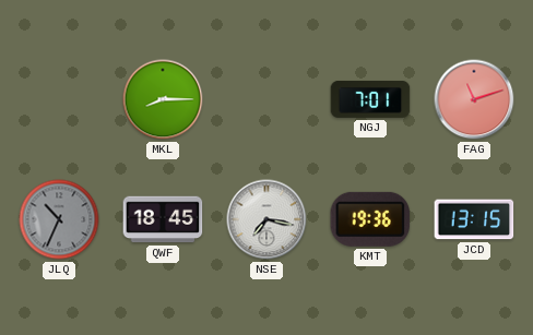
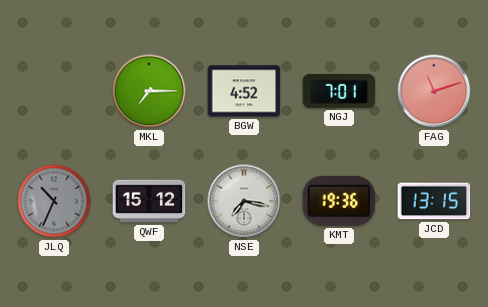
MKL: 8:15 -> 7:15
BGW: none -> 4:52
QWF: 18:45 -> 15:12
